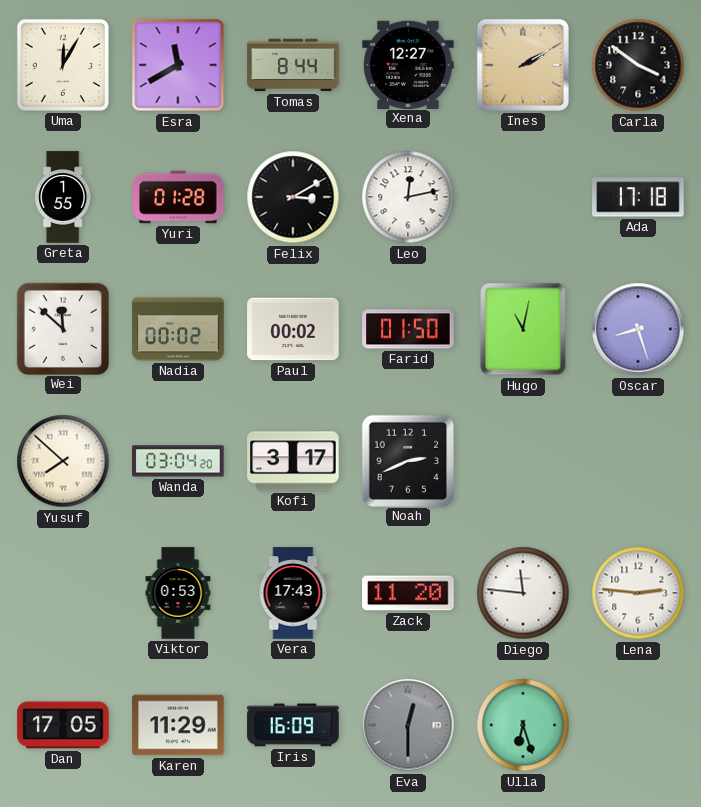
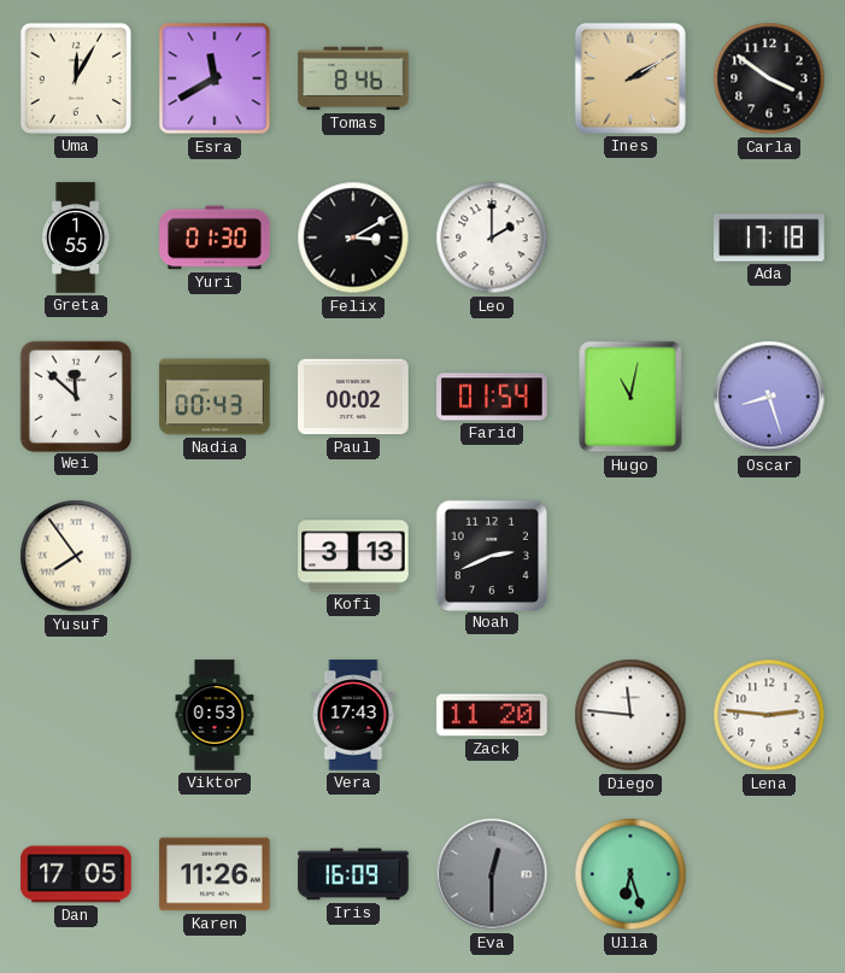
Tomas: 8:44 -> 8:46
Xena: 12:27 -> none
Yuri: 01:28 -> 01:30
Leo: 12:13 -> 2:00
Nadia: 00:02 -> 00:43
Farid: 01:50 -> 01:54
Yusuf: 7:52 -> 7:54
Wanda: 03:04 -> none
Kofi: 3:17 -> 3:13
Karen: 11:29 -> 11:26
